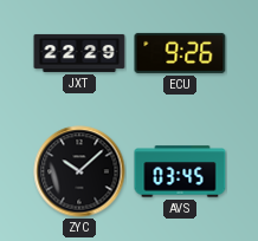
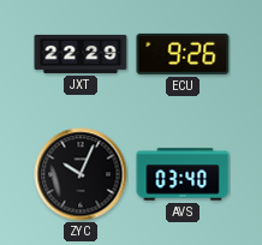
ZYC: 10:08 -> 10:04
AVS: 03:45 -> 03:40
